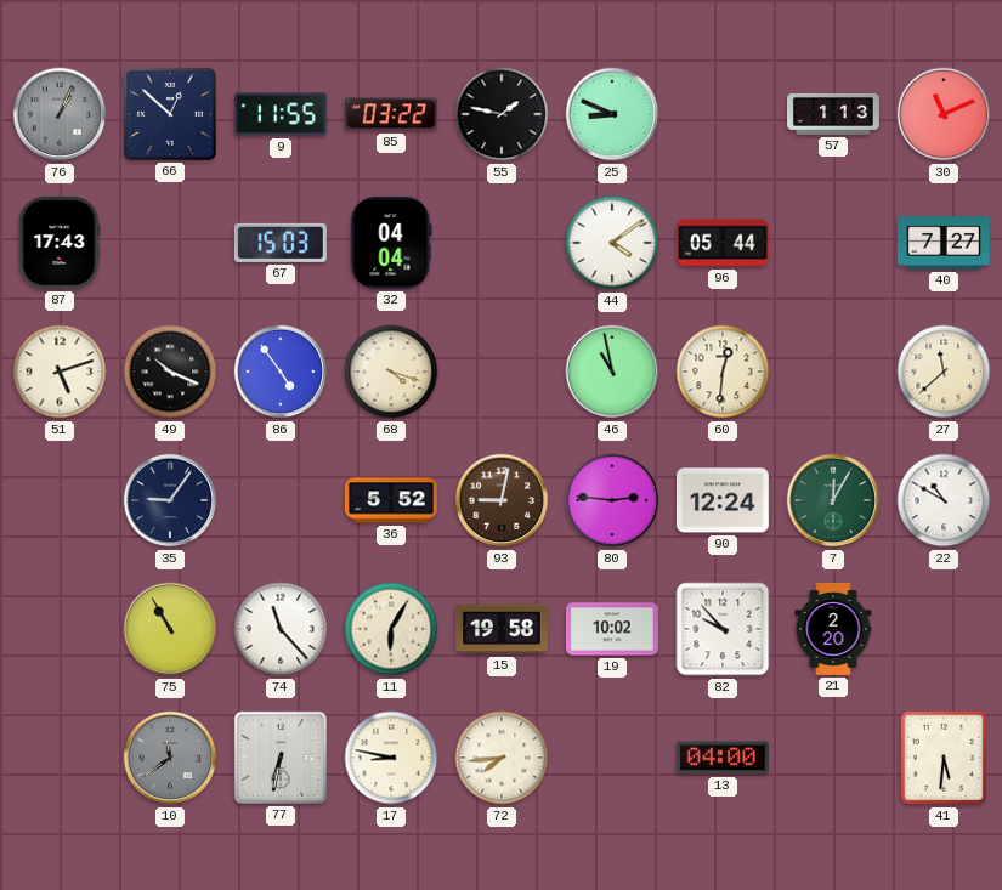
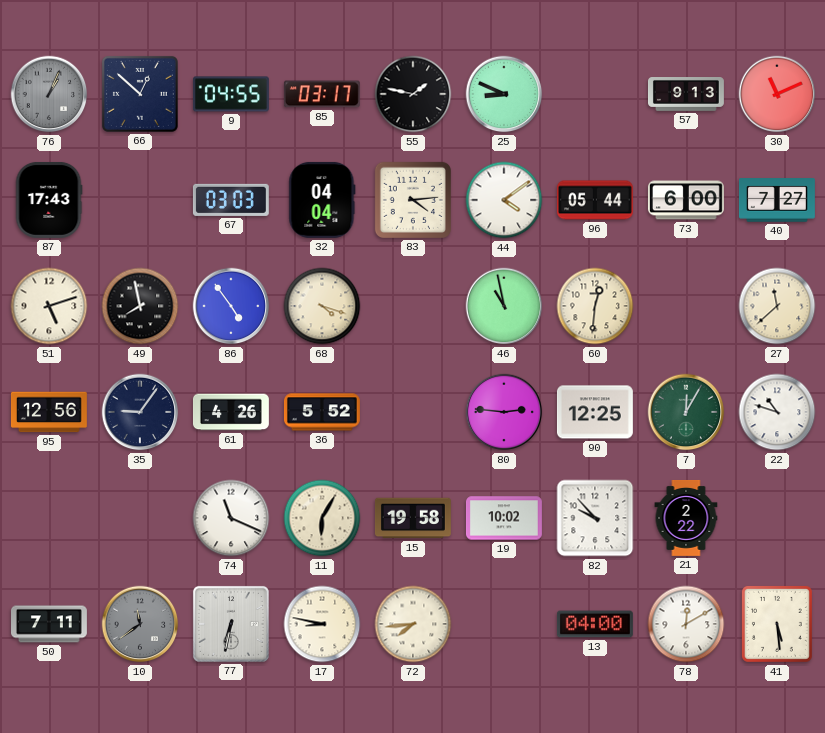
9: 11:55 -> 04:55
85: 03:22 -> 03:17
57: 1:13 -> 9:13
67: 15:03 -> 03:03
83: none -> 4:14
73: none -> 6:00
49: 10:19 -> 7:58
95: none -> 12:56
61: none -> 4:26
93: 9:02 -> none
90: 12:24 -> 12:25
22: 10:50 -> 10:48
75: 10:55 -> none
74: 11:23 -> 11:19
21: 2:20 -> 2:22
50: none -> 7:11
78: none -> 12:10
41: 5:31 -> 5:29
